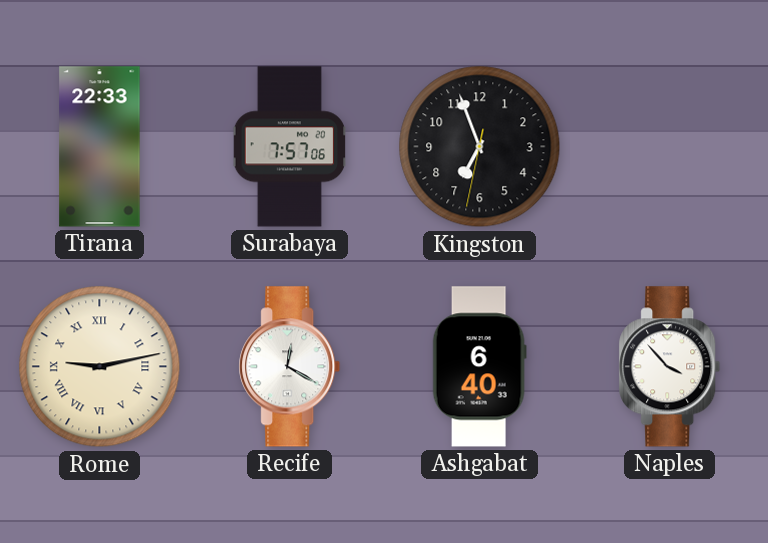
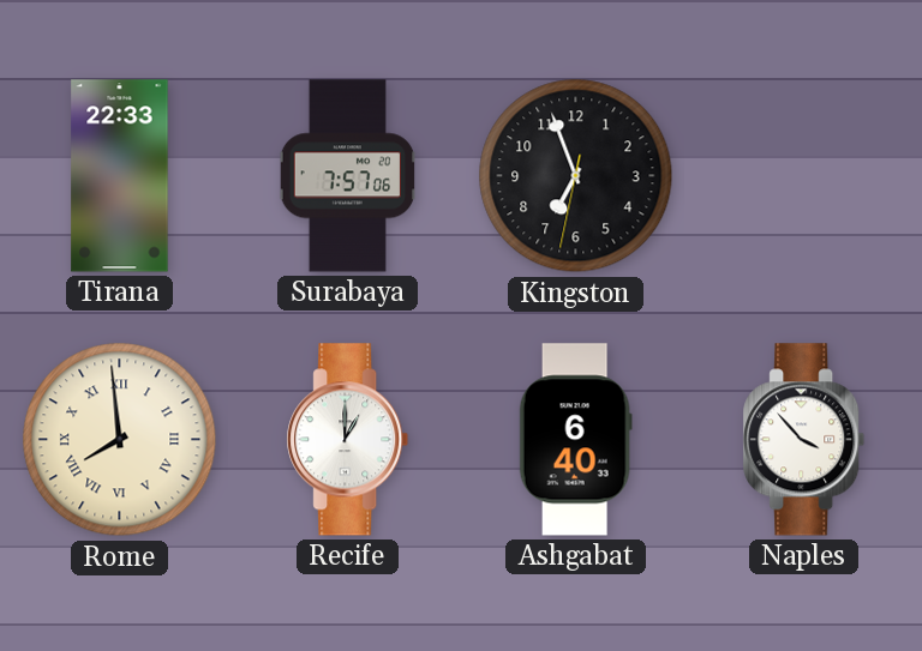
Rome: 9:13 -> 7:59
Recife: 12:20 -> 1:00
